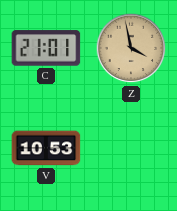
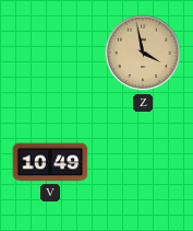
C: 21:01 -> none
V: 10:53 -> 10:49
